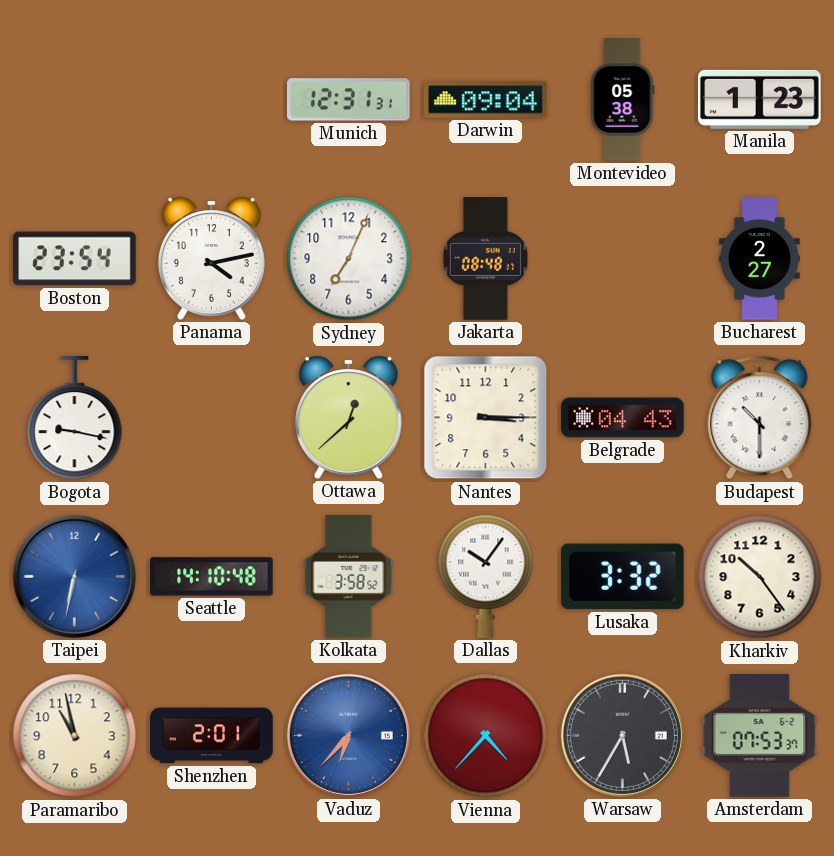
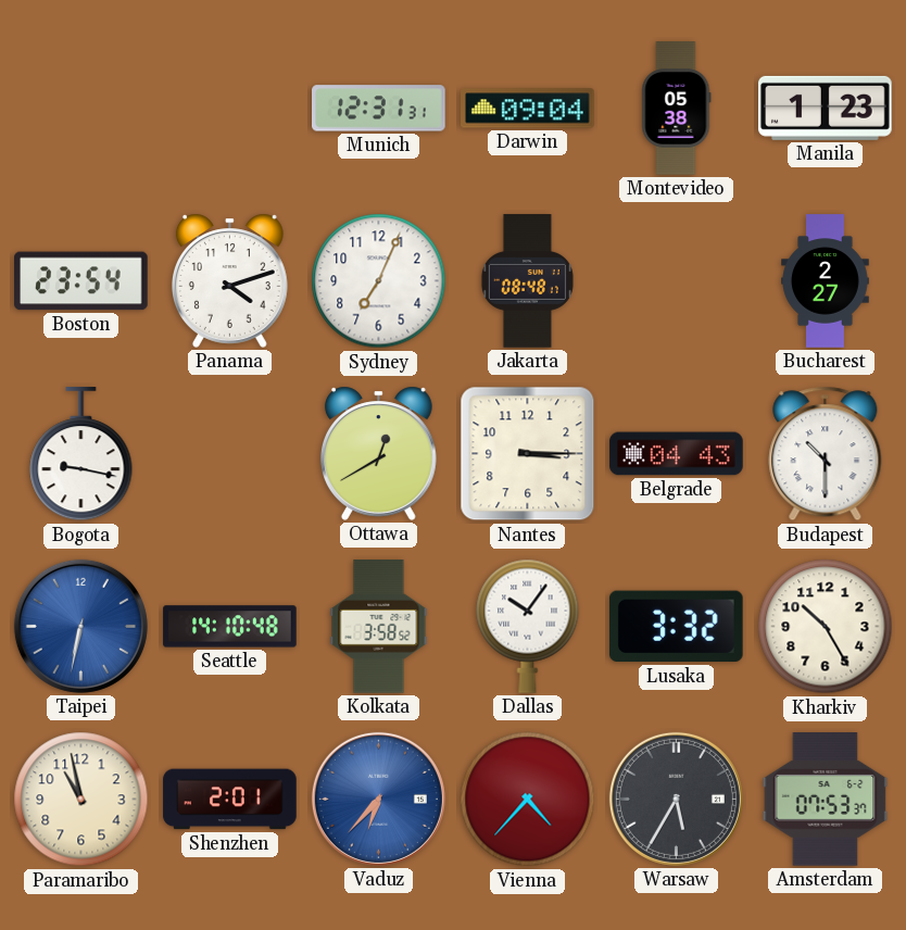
Panama: 4:13 -> 4:12
Ottawa: 12:38 -> 12:40
Kharkiv: 10:24 -> 10:25
